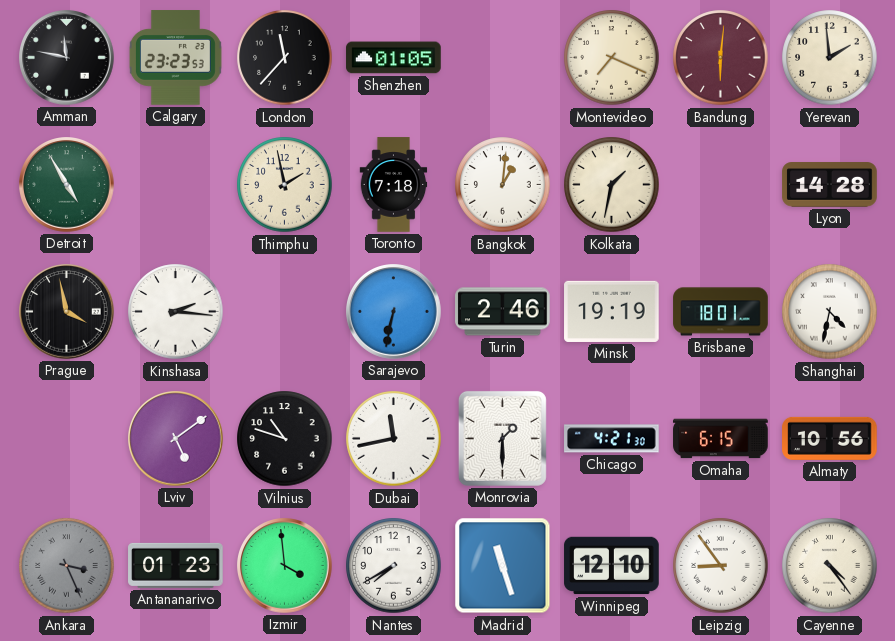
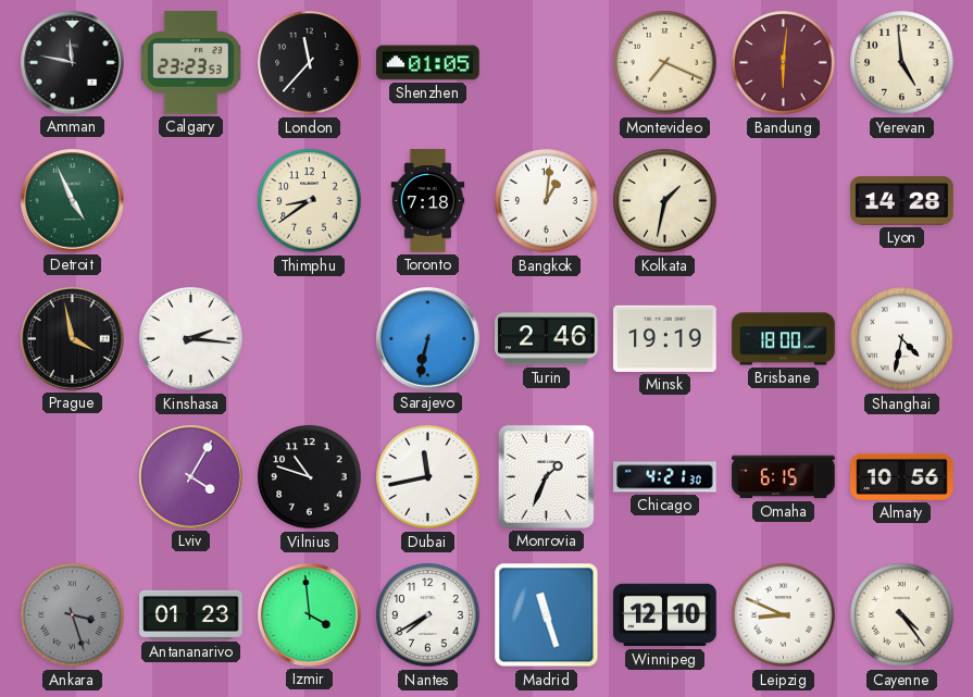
Yerevan: 1:59 -> 4:59
Detroit: 4:55 -> 4:56
Thimphu: 1:58 -> 8:39
Brisbane: 18:01 -> 18:00
Lviv: 5:09 -> 4:05
Monrovia: 1:30 -> 1:34
Ankara: 3:26 -> 3:27
Leipzig: 8:54 -> 8:49
